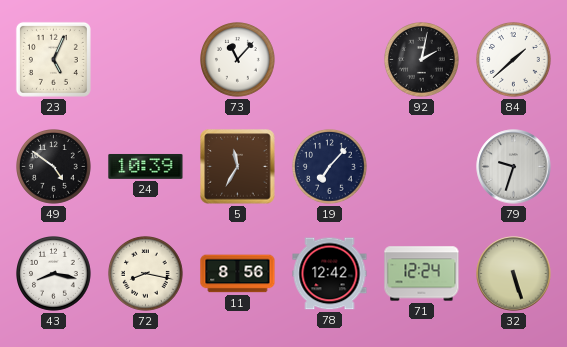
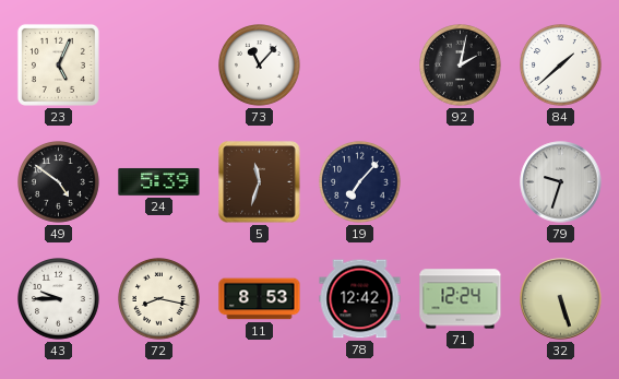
24: 10:39 -> 5:39
5: 11:35 -> 11:33
43: 8:17 -> 9:45
11: 8:56 -> 8:53
